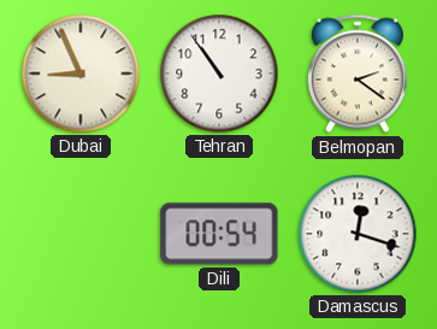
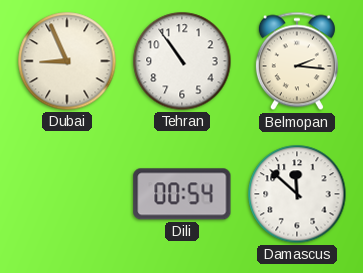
Belmopan: 2:21 -> 2:16
Damascus: 12:18 -> 11:52
